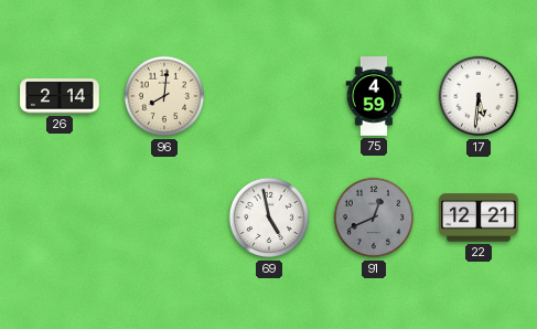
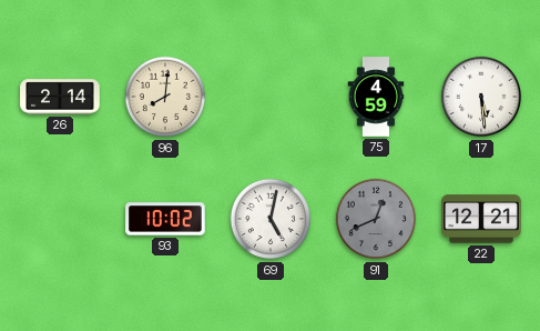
17: 5:31 -> 5:29
93: none -> 10:02
69: 4:58 -> 5:02
